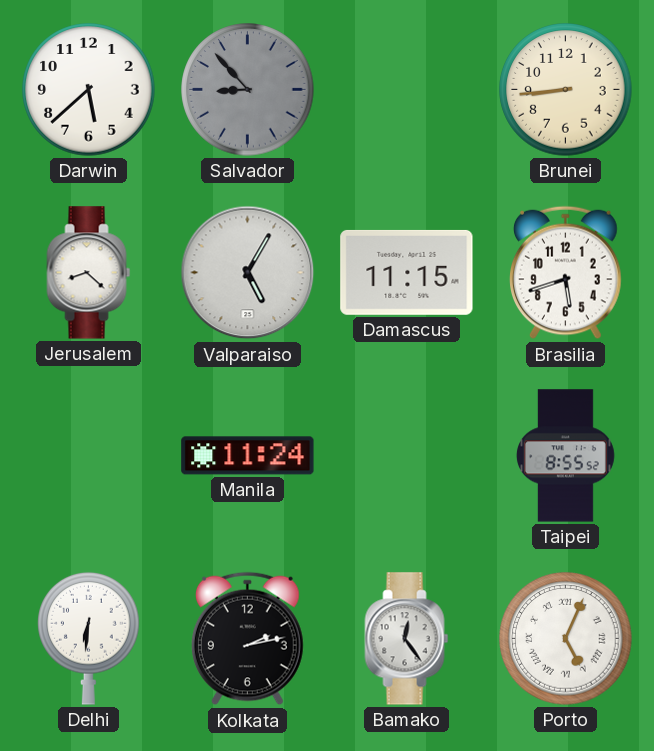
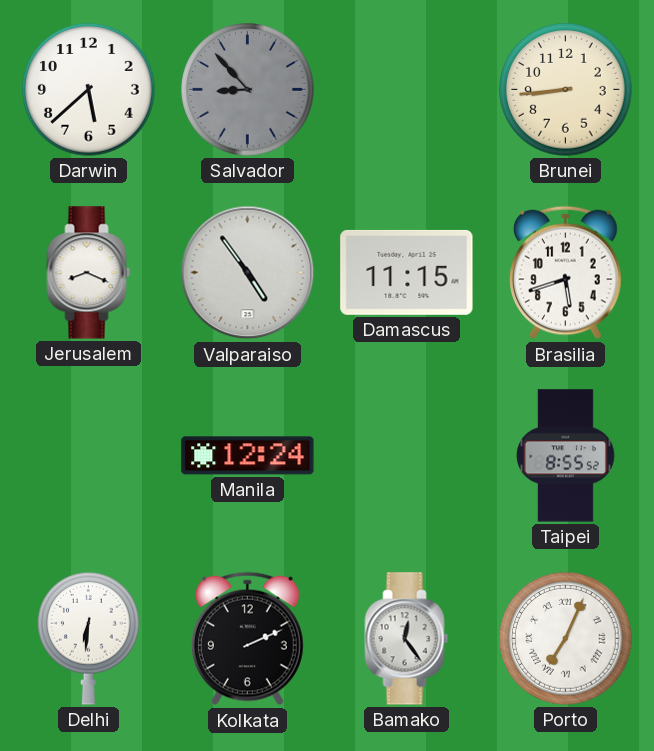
Jerusalem: 8:22 -> 8:19
Valparaiso: 5:05 -> 4:54
Manila: 11:24 -> 12:24
Kolkata: 2:13 -> 2:11
Porto: 5:04 -> 7:04
